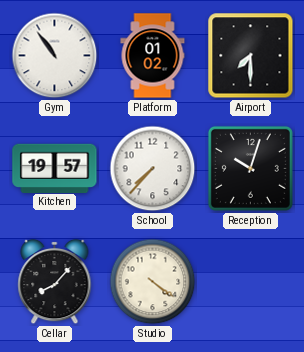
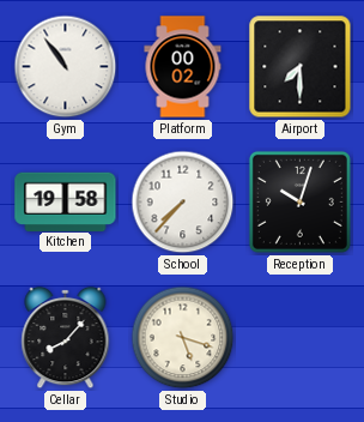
Platform: 01:02 -> 00:02
Kitchen: 19:57 -> 19:58
Studio: 4:21 -> 5:18
